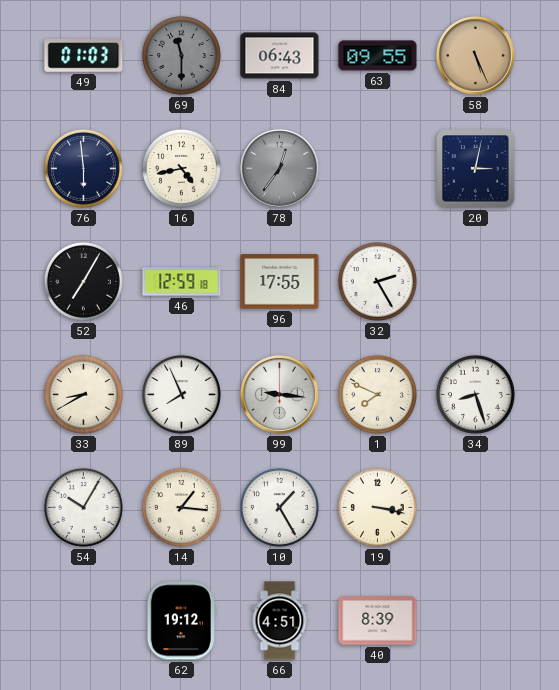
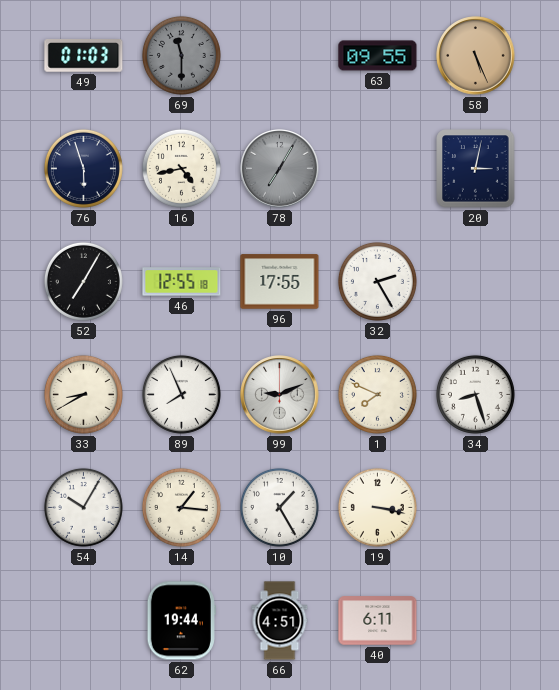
84: 06:43 -> none
76: 5:59 -> 5:57
78: 12:36 -> 7:05
46: 12:59 -> 12:55
99: 9:16 -> 9:11
62: 19:12 -> 19:44
40: 8:39 -> 6:11
